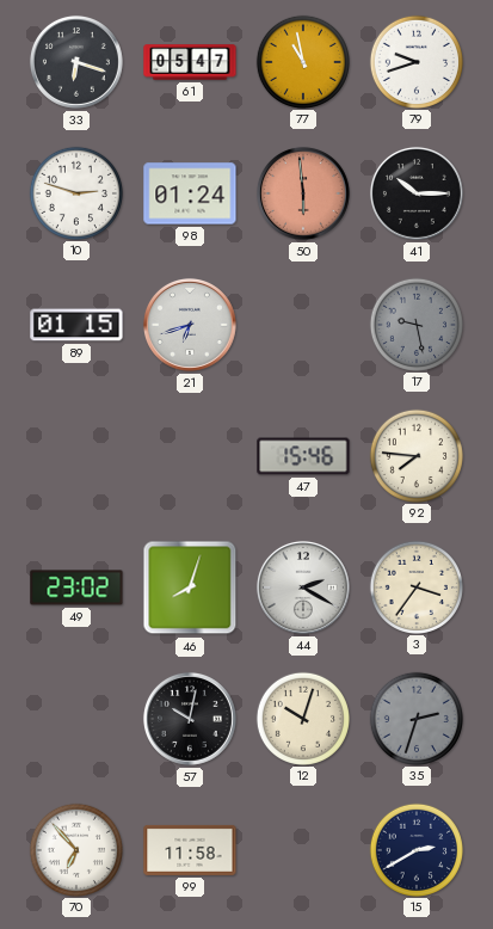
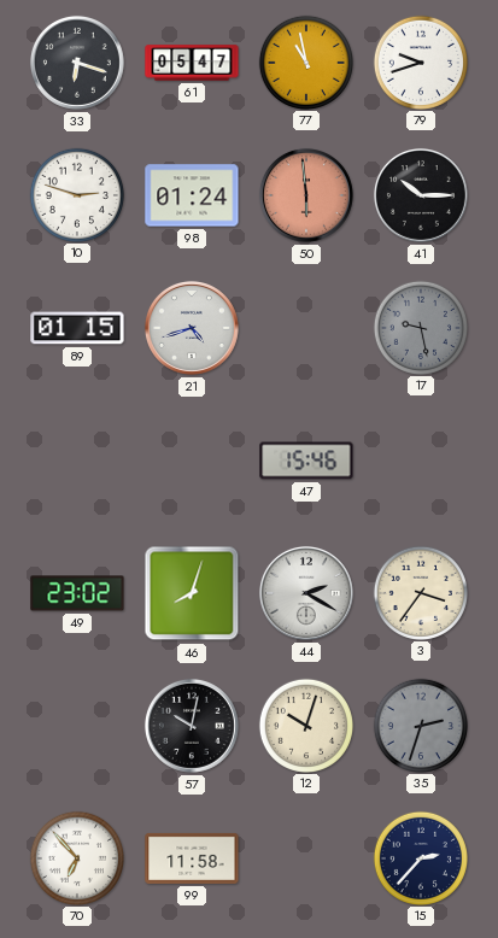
21: 6:42 -> 4:42
92: 7:46 -> none
15: 2:40 -> 2:37
